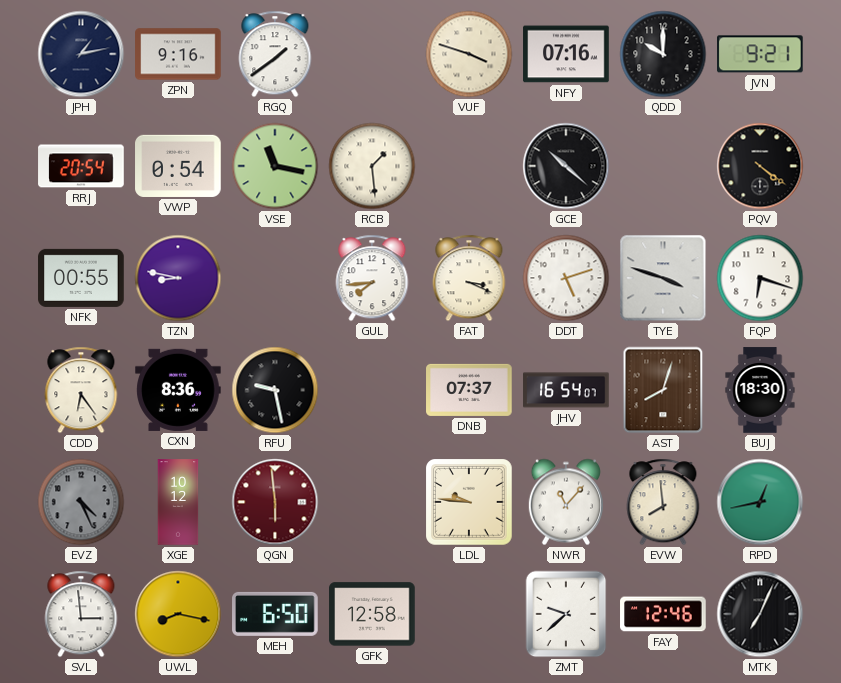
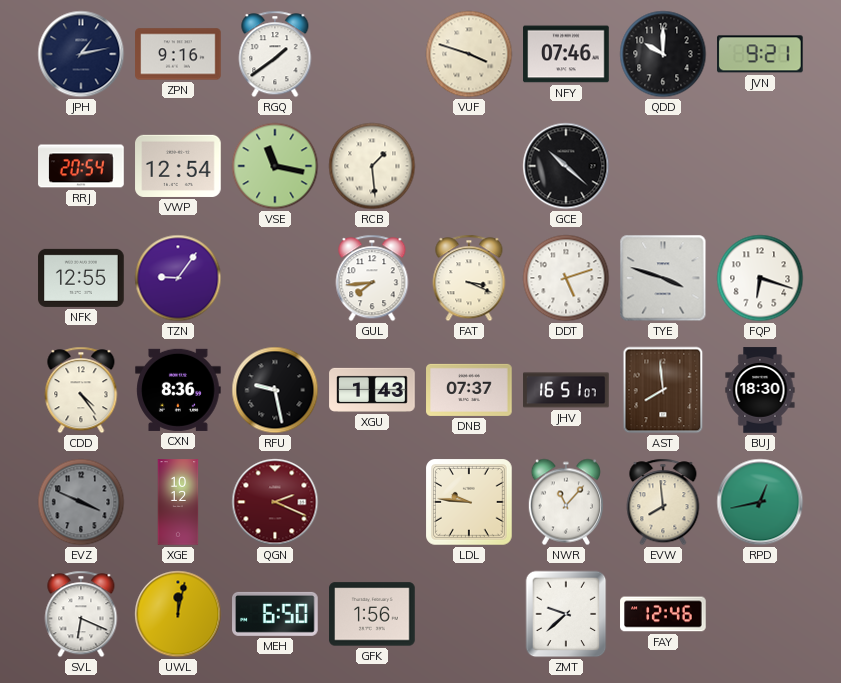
NFY: 07:16 -> 07:46
VWP: 0:54 -> 12:54
PQV: 4:21 -> none
NFK: 00:55 -> 12:55
TZN: 8:47 -> 9:06
CDD: 6:24 -> 4:24
XGU: none -> 1:43
JHV: 16:54 -> 16:51
AST: 8:03 -> 7:59
EVZ: 4:26 -> 3:49
QGN: 5:59 -> 2:19
SVL: 2:59 -> 6:19
UWL: 8:17 -> 12:02
GFK: 12:58 -> 1:56
MTK: 7:04 -> none
